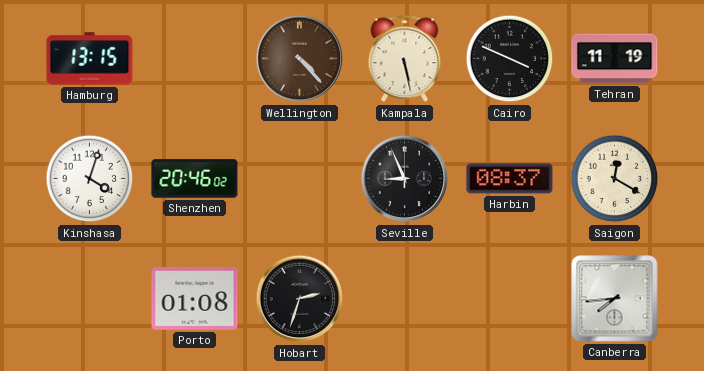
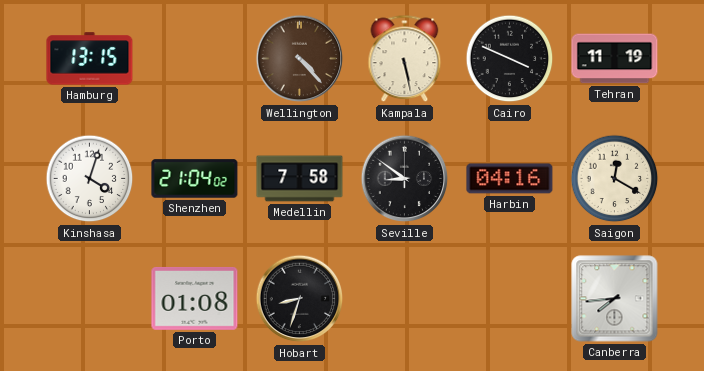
Shenzhen: 20:46 -> 21:04
Medellin: none -> 7:58
Seville: 8:56 -> 8:51
Harbin: 08:37 -> 04:16
Hobart: 2:33 -> 8:33
